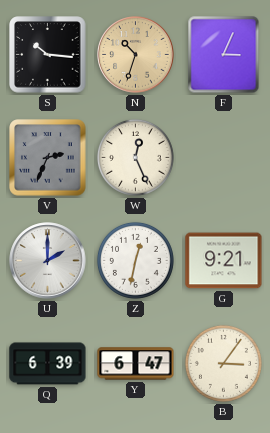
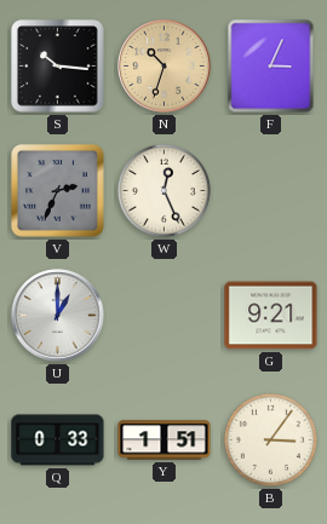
U: 2:00 -> 1:00
Z: 12:32 -> none
Q: 6:39 -> 0:33
Y: 6:47 -> 1:51
